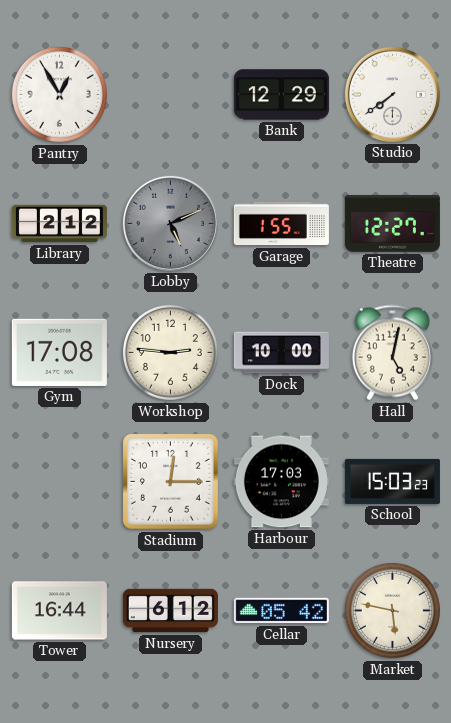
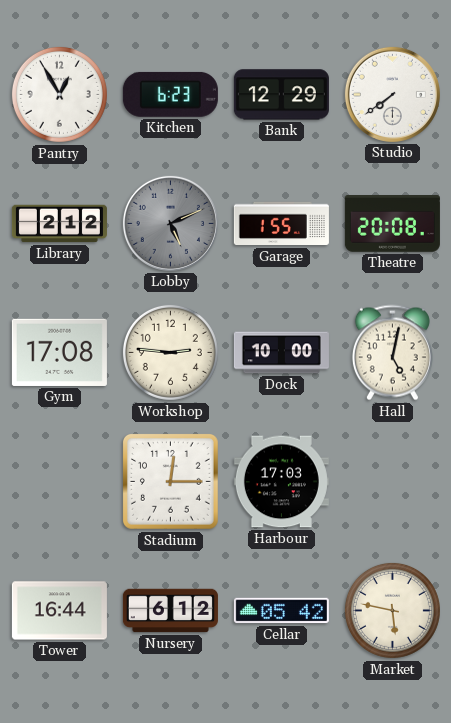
Kitchen: none -> 6:23
Theatre: 12:27 -> 20:08
School: 15:03 -> none
